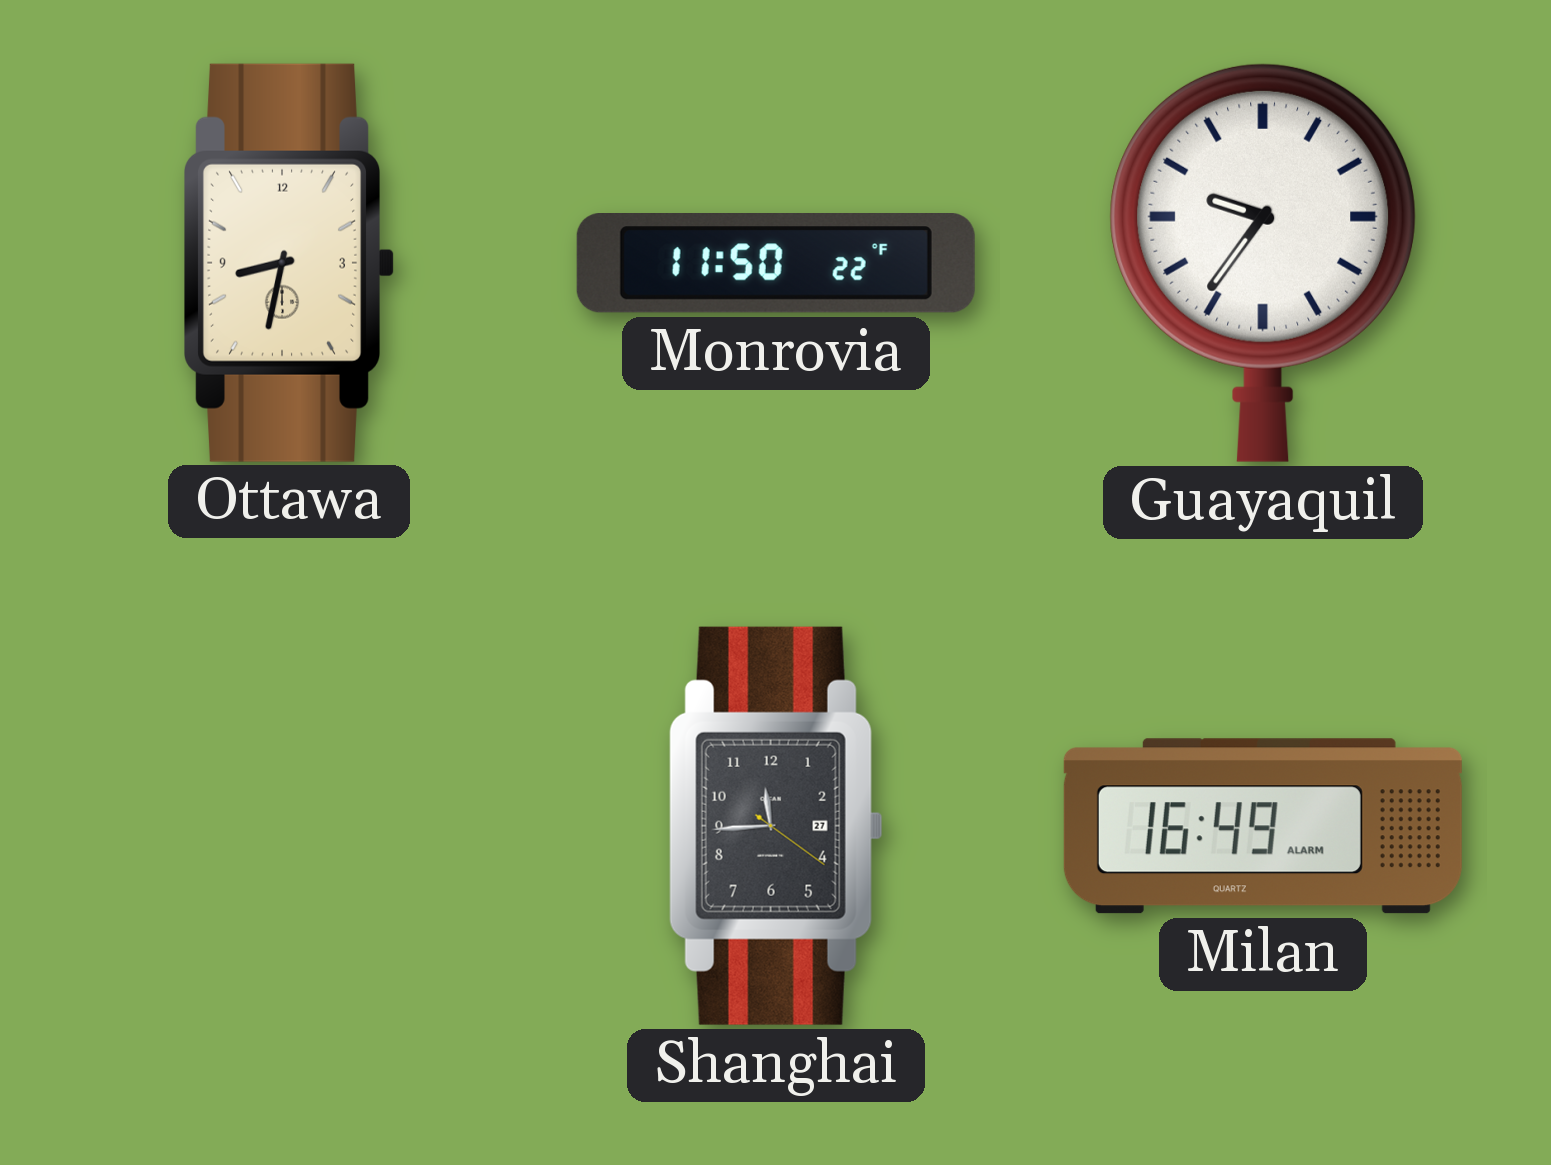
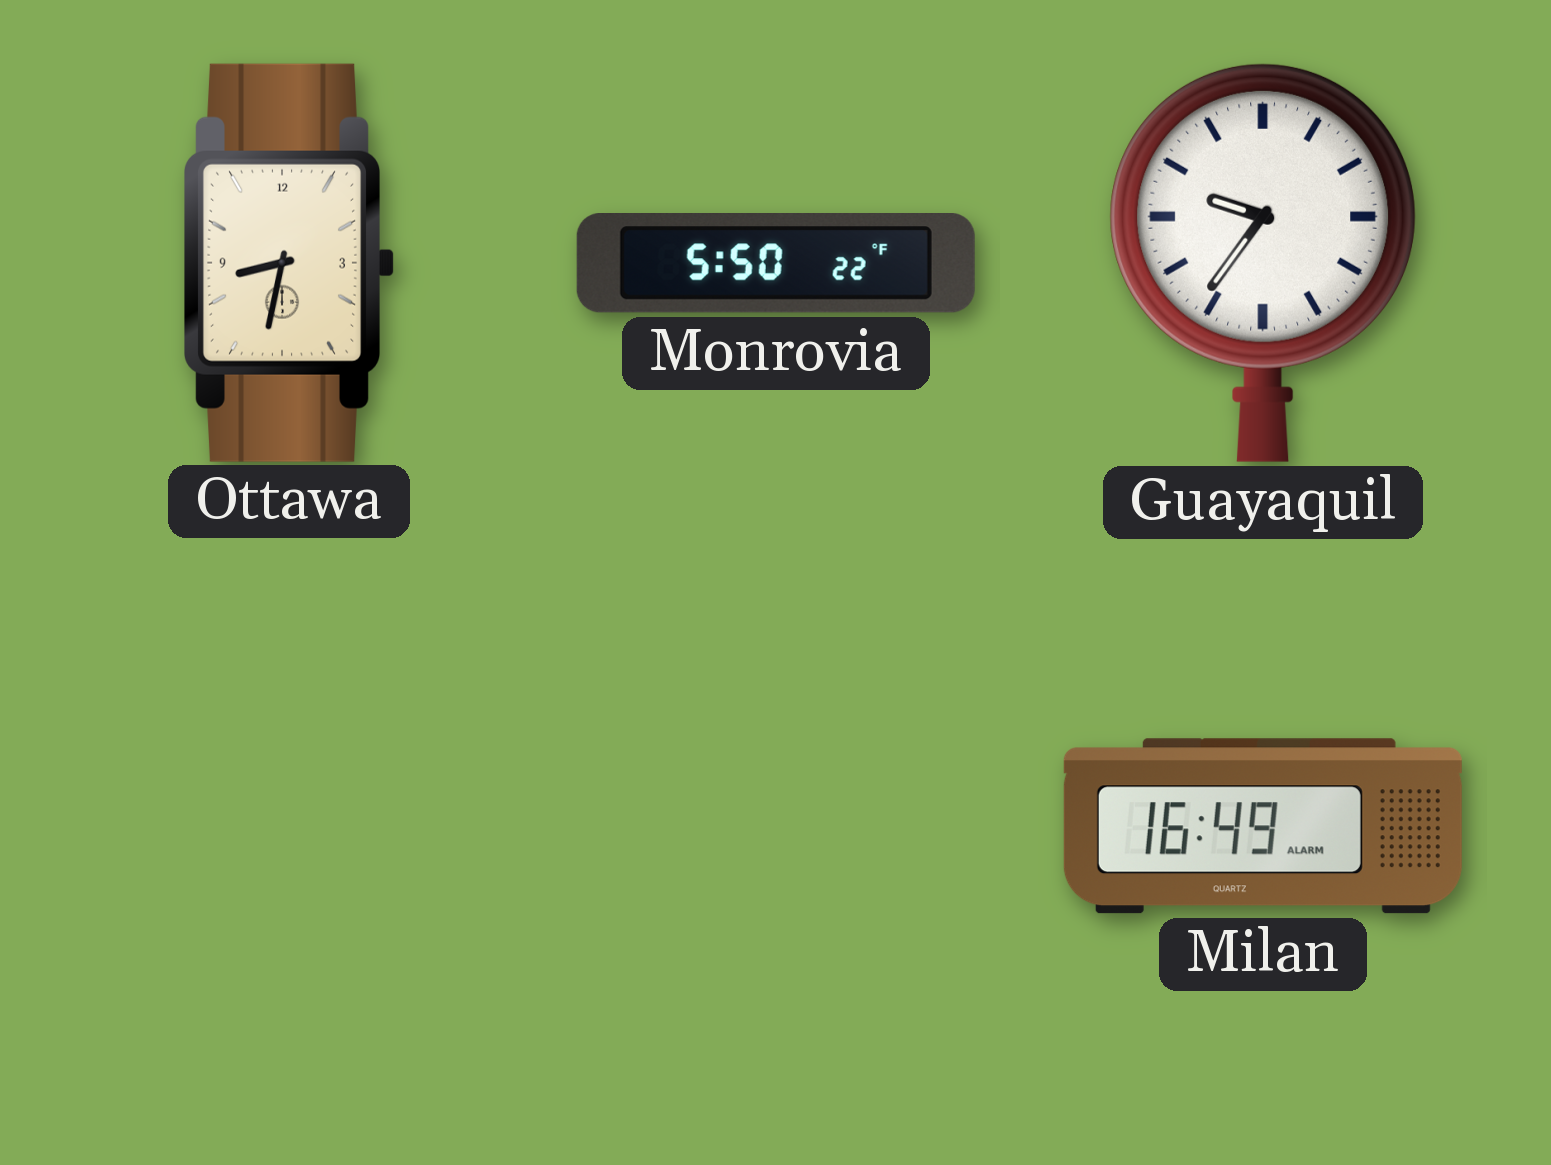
Monrovia: 11:50 -> 5:50
Shanghai: 11:44 -> none
